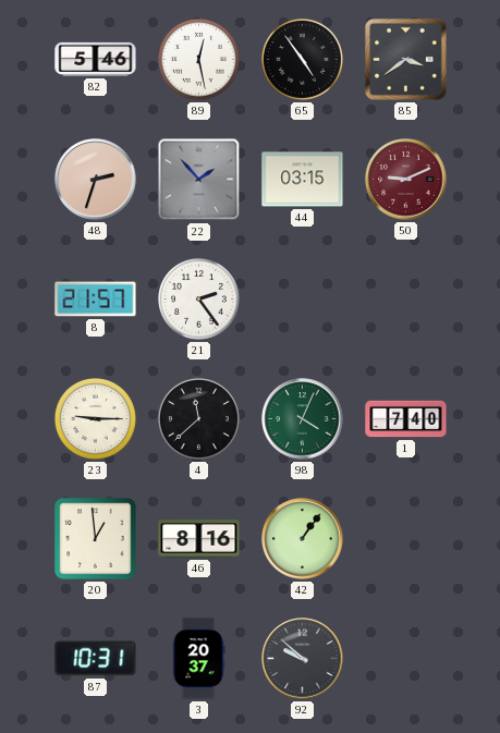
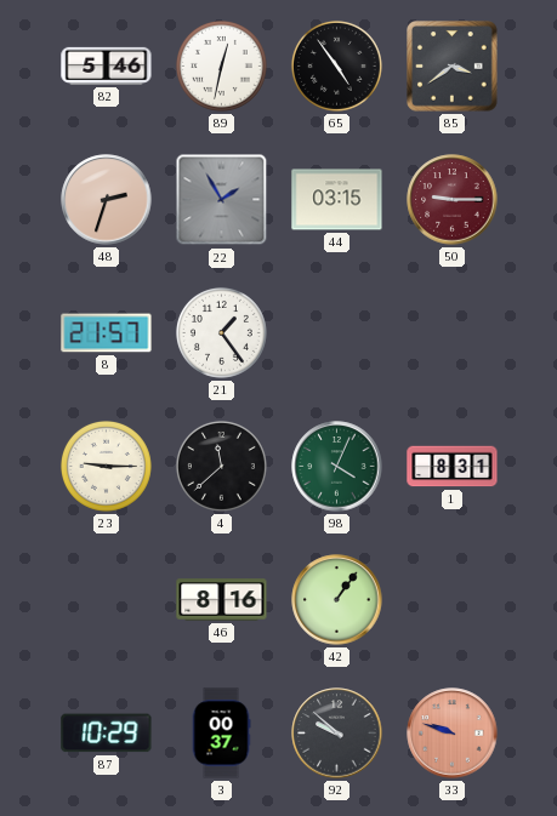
89: 12:28 -> 12:32
22: 1:53 -> 1:55
50: 9:11 -> 9:15
21: 2:24 -> 1:24
1: 7:40 -> 8:31
20: 12:59 -> none
87: 10:31 -> 10:29
3: 20:37 -> 00:37
33: none -> 9:48
